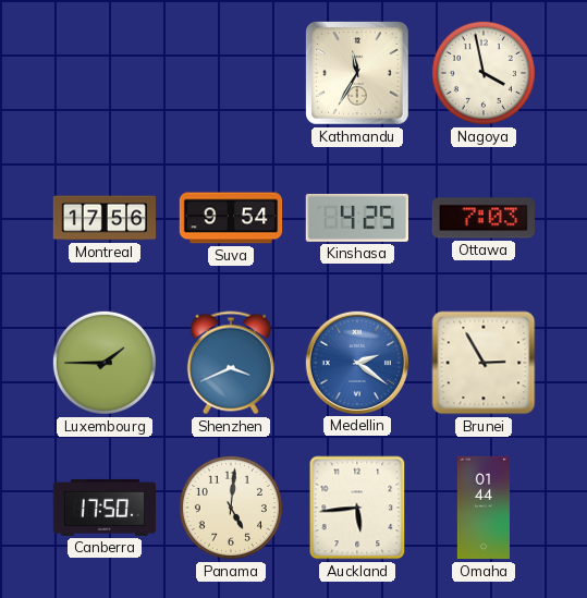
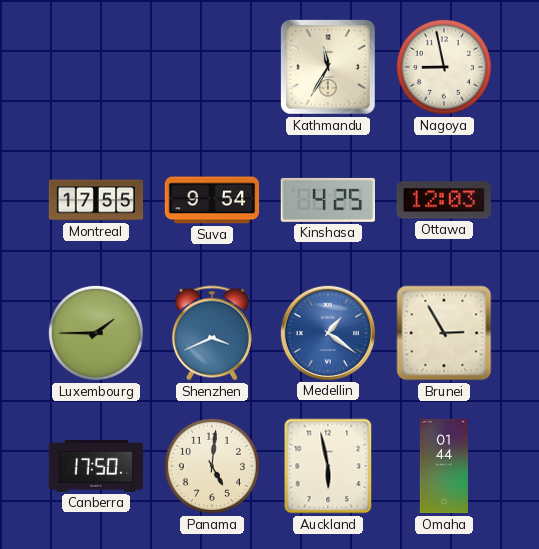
Nagoya: 3:58 -> 8:58
Montreal: 17:56 -> 17:55
Ottawa: 7:03 -> 12:03
Medellin: 2:21 -> 1:21
Auckland: 5:44 -> 5:58
